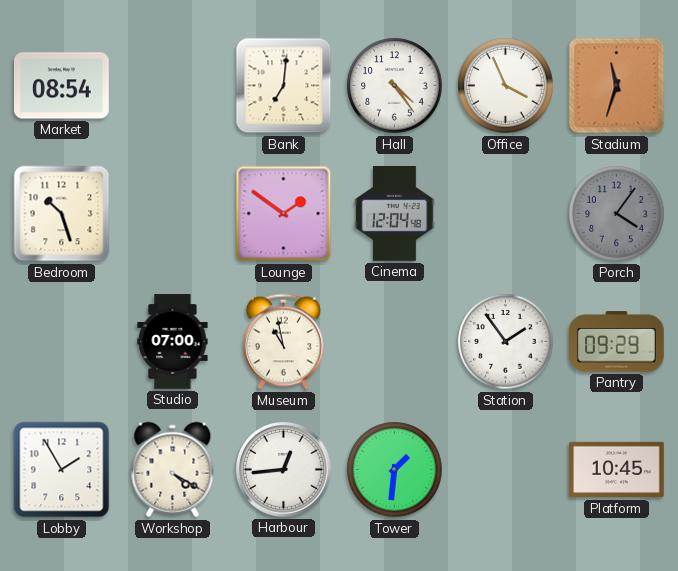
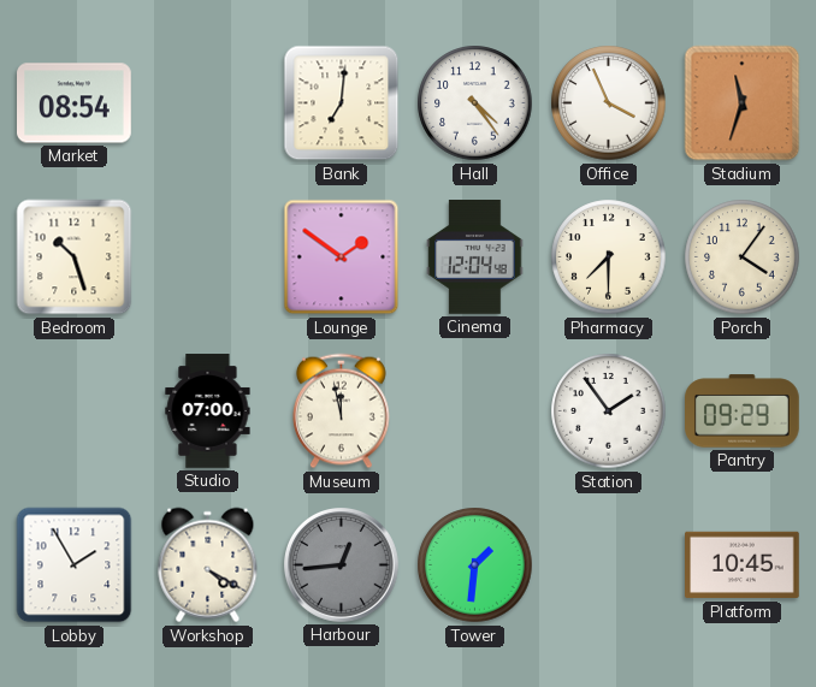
Pharmacy: none -> 7:30
Porch dial: grey -> cream
Museum: 10:58 -> 11:58
Harbour dial: white -> grey
